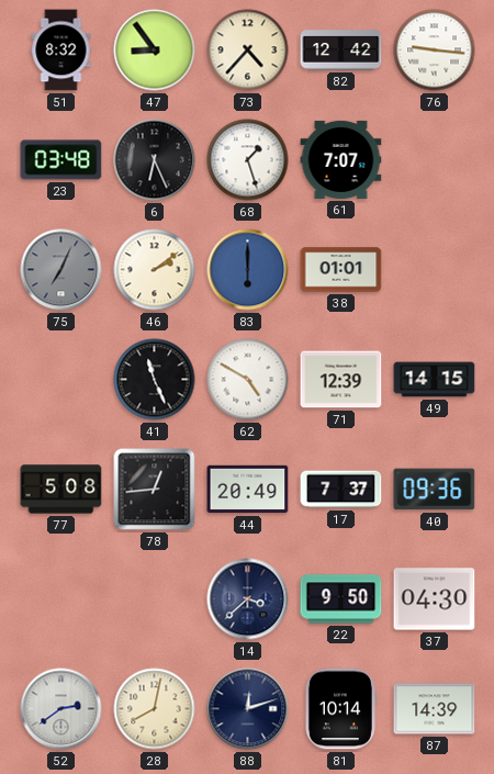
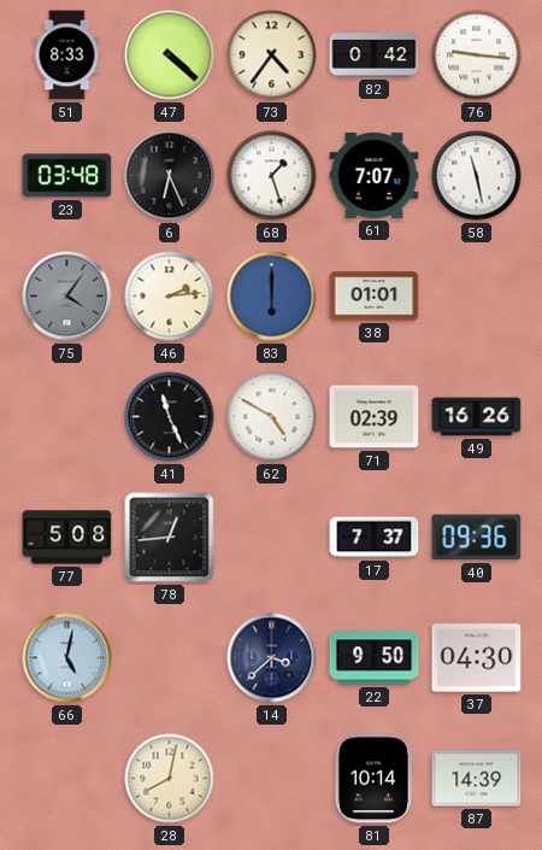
51: 8:32 -> 8:33
47: 8:54 -> 4:22
73: 4:37 -> 4:36
82: 12:42 -> 0:42
58: none -> 11:28
75: 7:04 -> 4:06
46: 2:09 -> 2:14
71: 12:39 -> 02:39
49: 14:15 -> 16:26
44: 20:49 -> none
66: none -> 5:02
52: 2:39 -> none
88: 12:12 -> none
